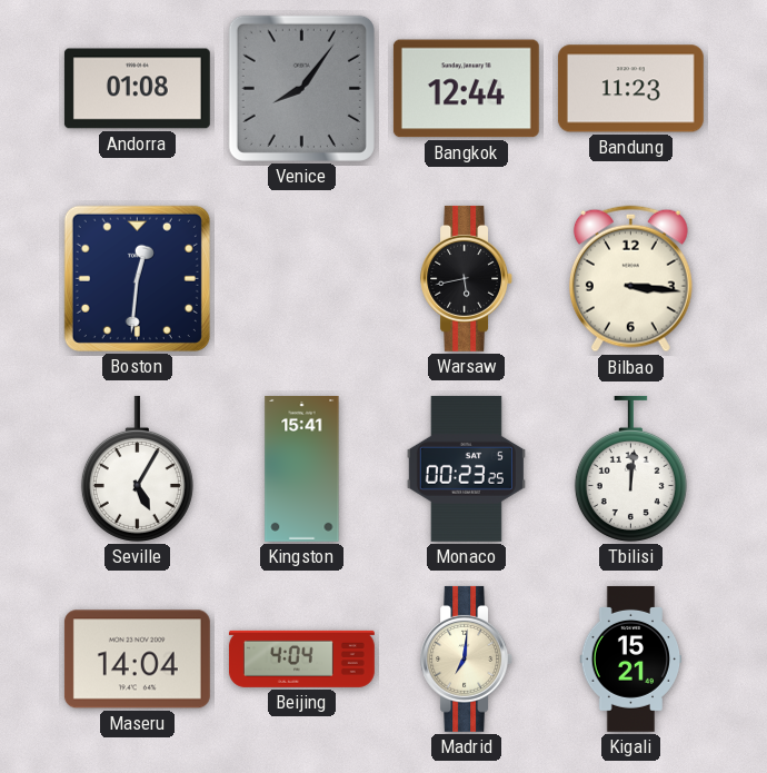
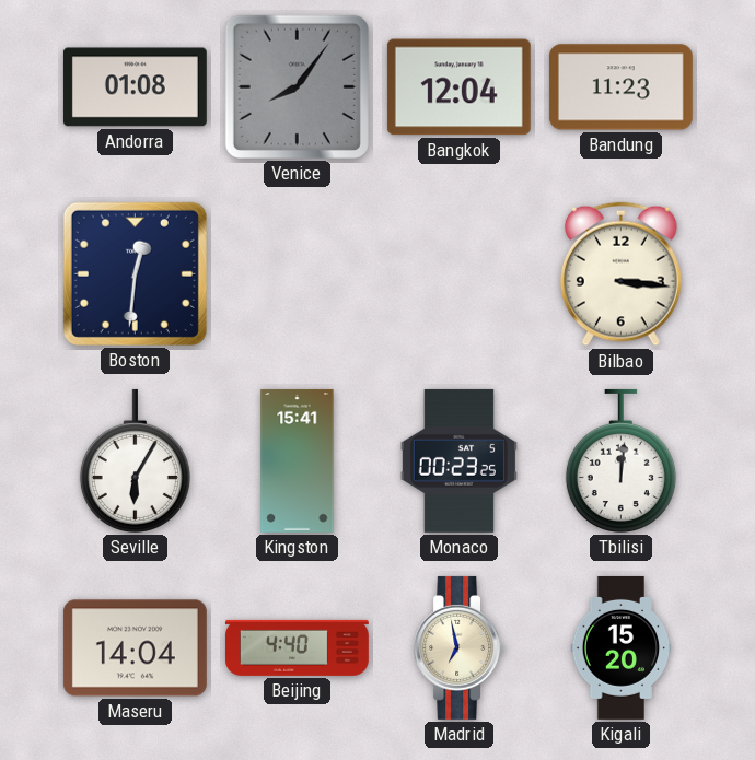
Bangkok: 12:44 -> 12:04
Warsaw: 5:43 -> none
Seville: 5:05 -> 6:05
Beijing: 4:04 -> 4:40
Madrid: 7:01 -> 6:58
Kigali: 15:21 -> 15:20
